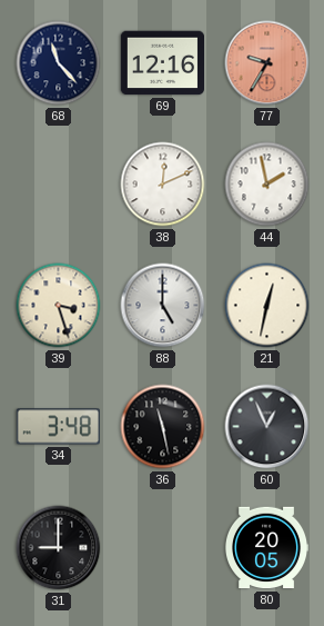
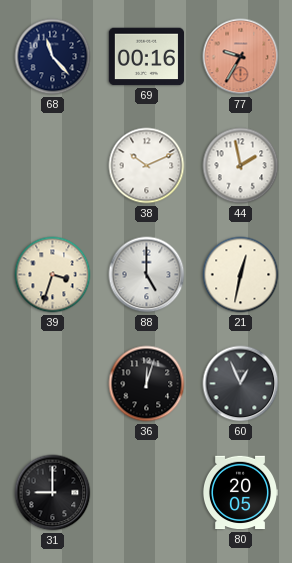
69: 12:16 -> 00:16
38: 12:11 -> 10:11
39: 3:27 -> 3:33
34: 3:48 -> none
36: 11:28 -> 12:03
